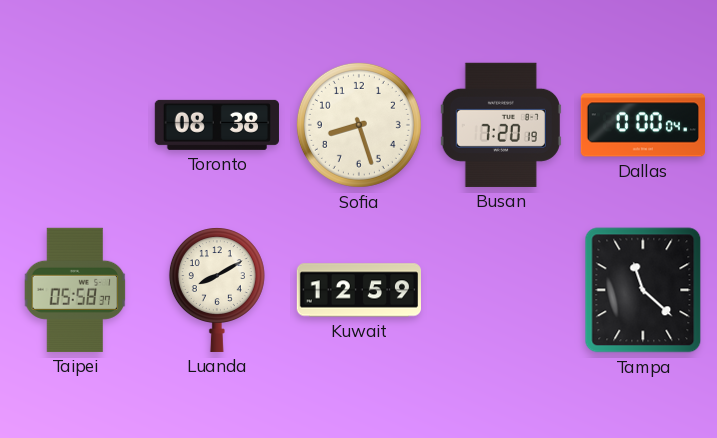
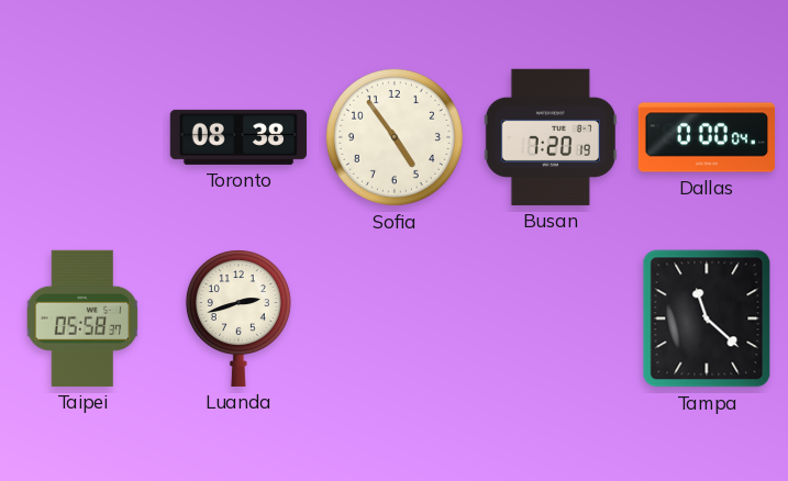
Sofia: 8:27 -> 4:54
Luanda: 8:10 -> 2:42
Kuwait: 12:59 -> none
